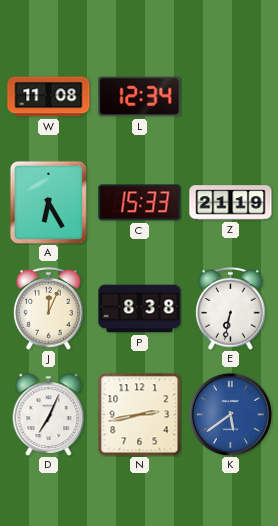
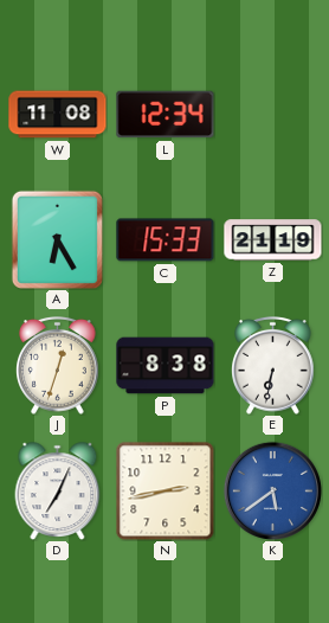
J: 12:04 -> 12:33
